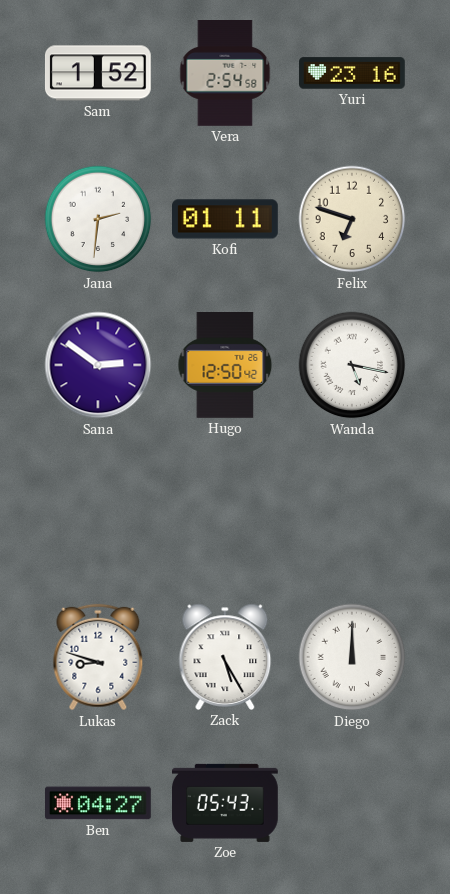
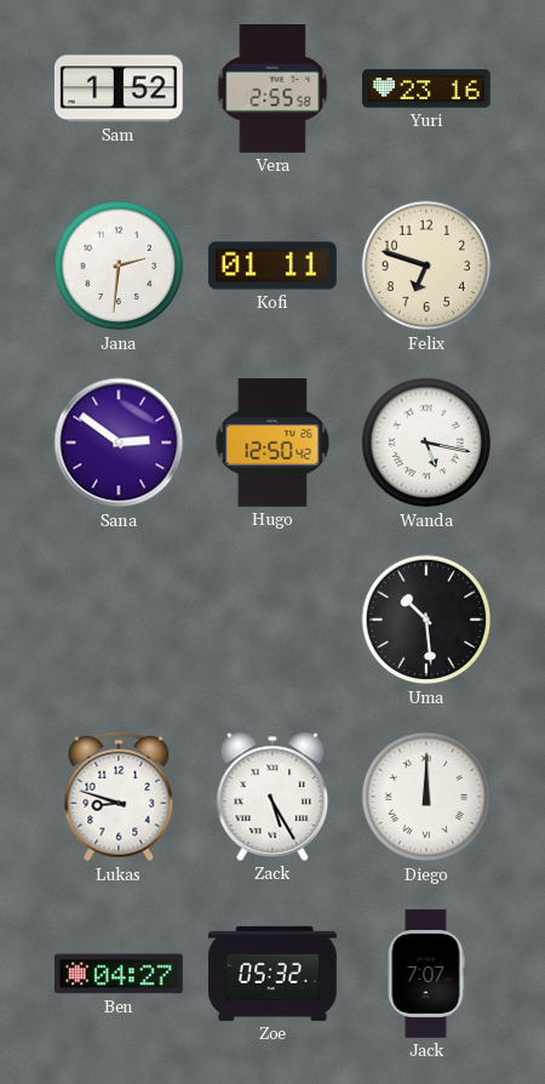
Vera: 2:54 -> 2:55
Uma: none -> 10:29
Zoe: 05:43 -> 05:32
Jack: none -> 7:07
